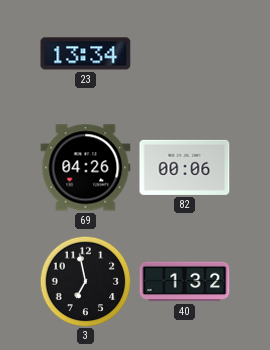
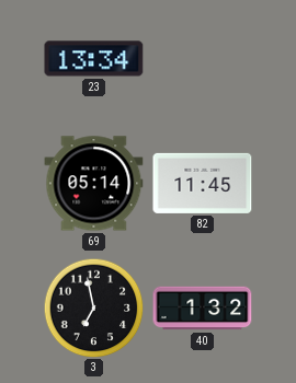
69: 04:26 -> 05:14
82: 00:06 -> 11:45
